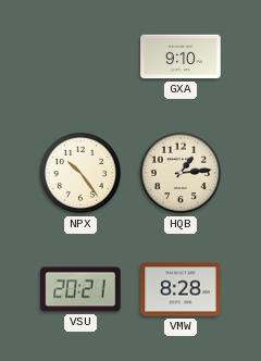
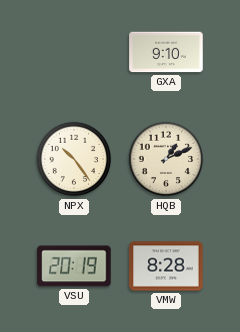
HQB: 1:14 -> 1:11
VSU: 20:21 -> 20:19
